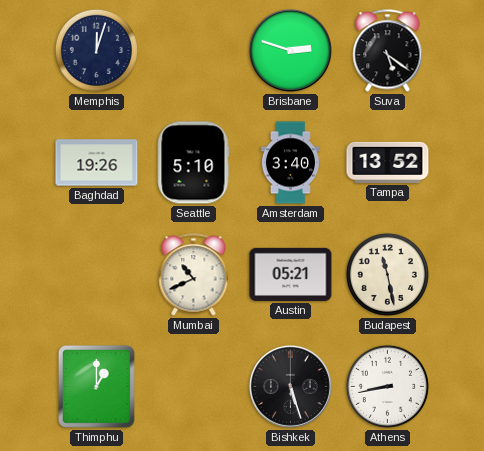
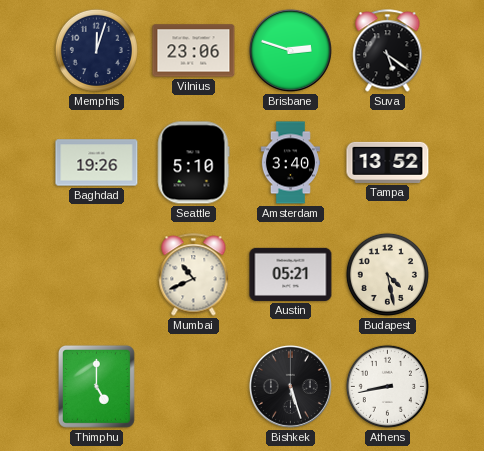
Vilnius: none -> 23:06
Budapest: 11:28 -> 4:28
Thimphu: 1:00 -> 5:00
